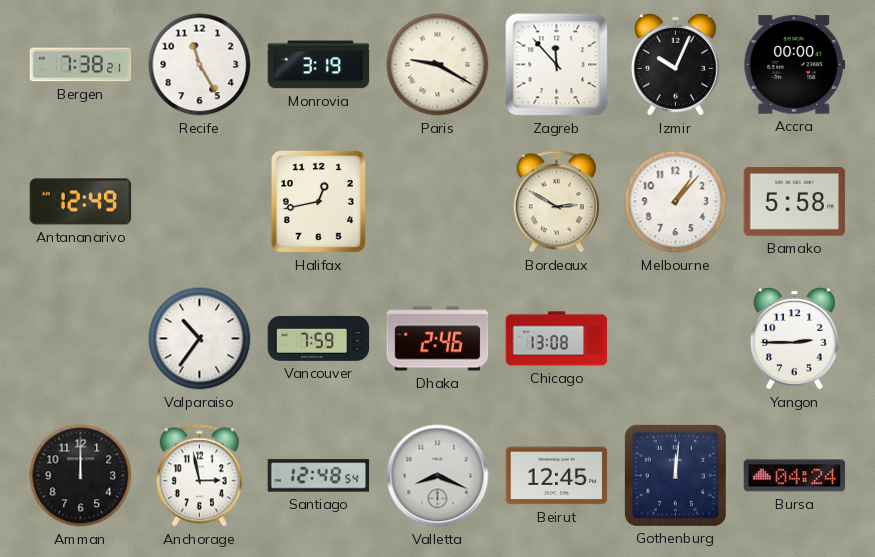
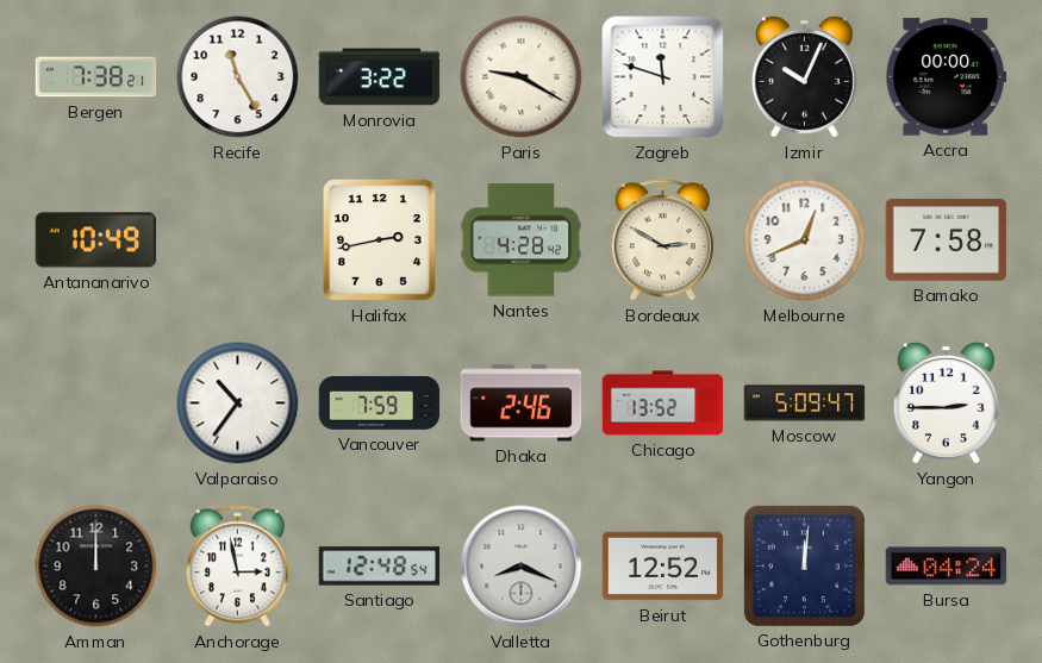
Monrovia: 3:19 -> 3:22
Zagreb: 11:53 -> 11:48
Antananarivo: 12:49 -> 10:49
Halifax: 12:43 -> 2:43
Nantes: none -> 4:28
Melbourne: 1:07 -> 12:41
Bamako: 5:58 -> 7:58
Chicago: 13:08 -> 13:52
Moscow: none -> 5:09
Beirut: 12:45 -> 12:52
